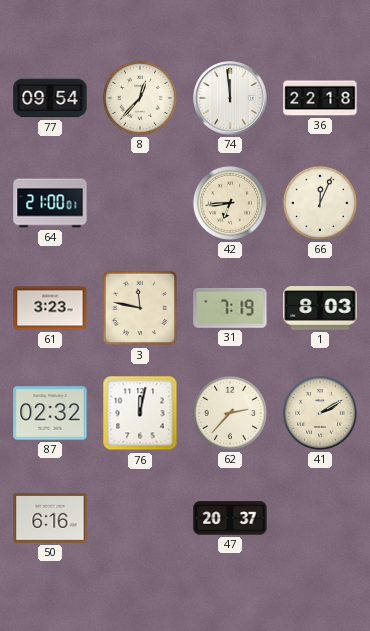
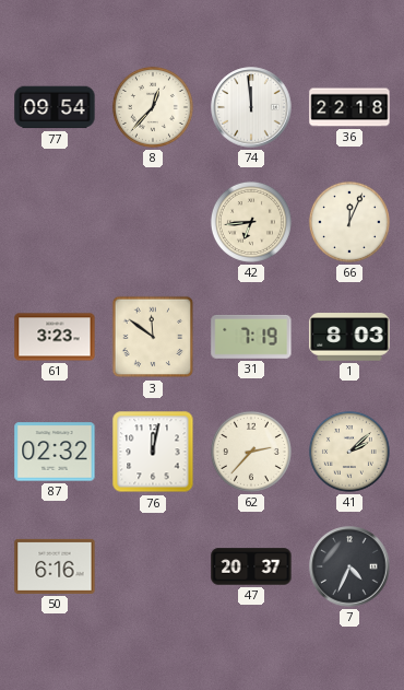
64: 21:00 -> none
3: 11:47 -> 11:51
41: 2:10 -> 2:08
7: none -> 4:34
